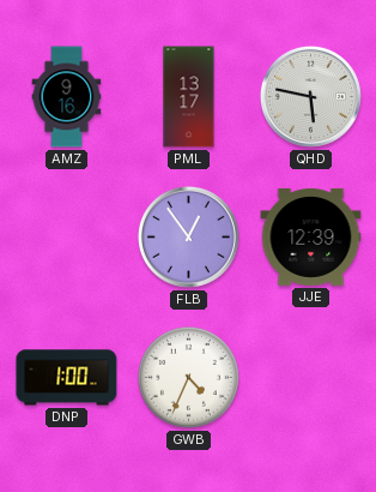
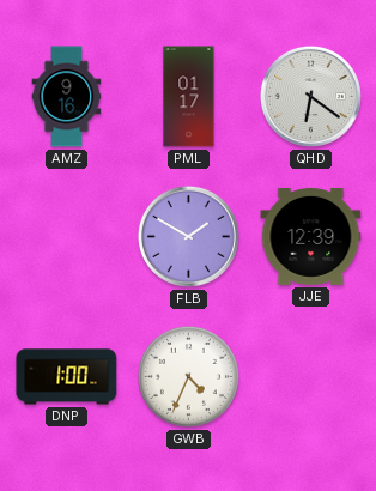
PML: 13:17 -> 01:17
QHD: 5:47 -> 6:21
FLB: 12:54 -> 1:50
